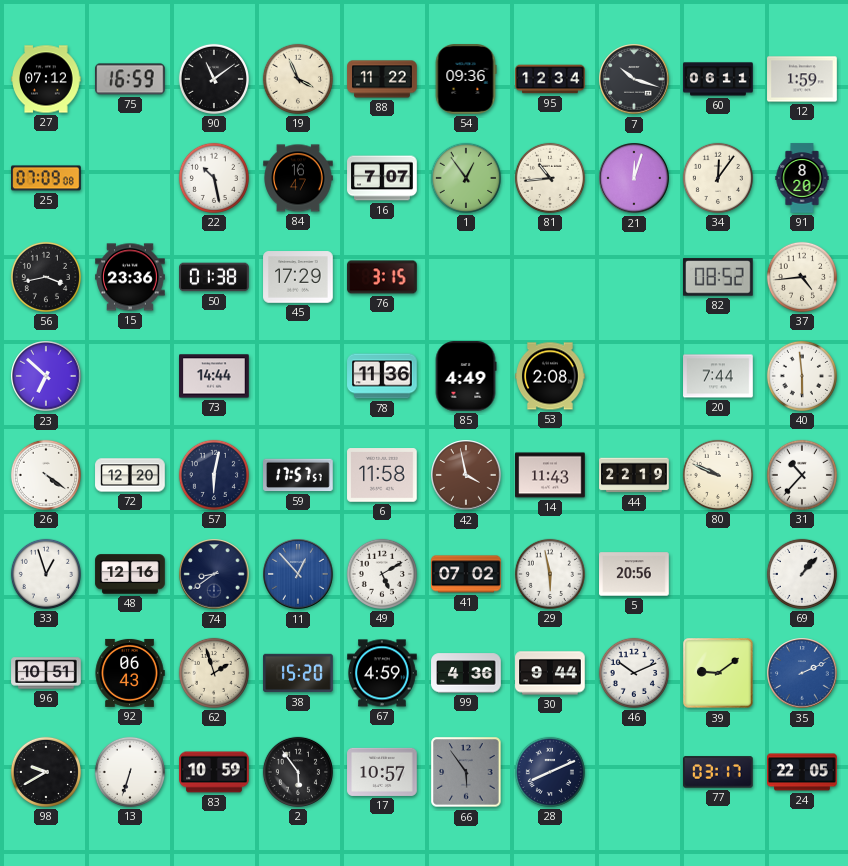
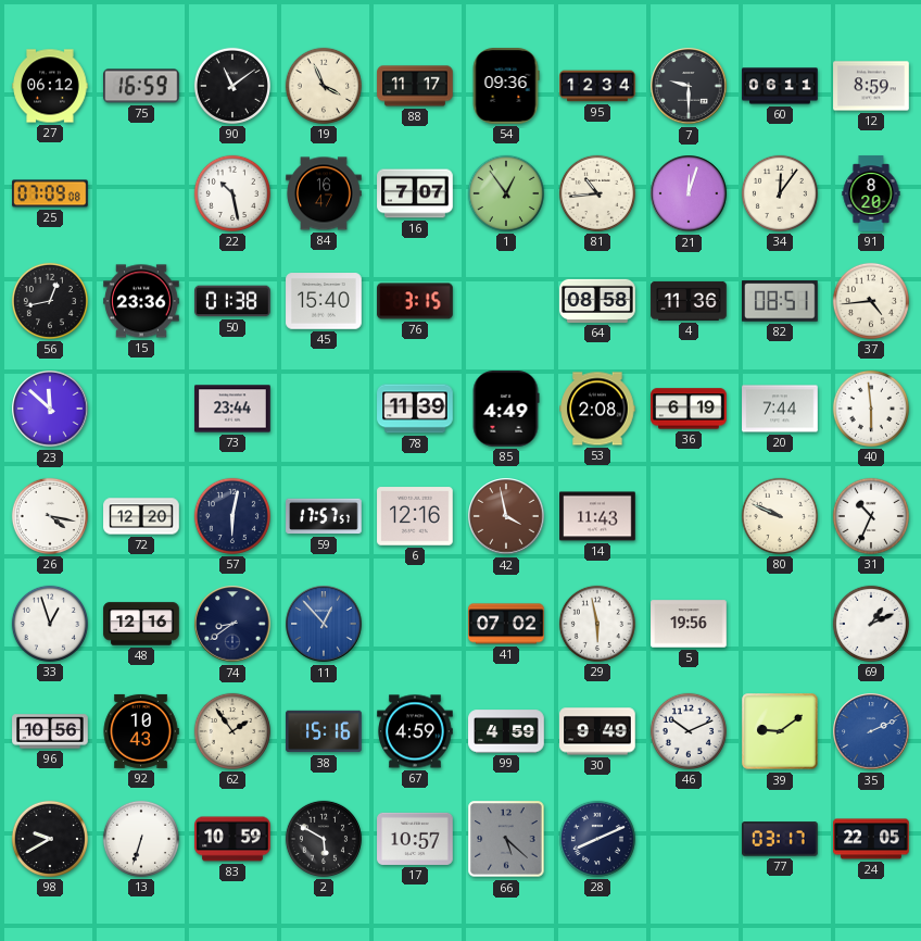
27: 07:12 -> 06:12
88: 11:22 -> 11:17
7: 10:18 -> 9:30
12: 1:59 -> 8:59
56: 3:43 -> 12:43
45: 17:29 -> 15:40
64: none -> 08:58
4: none -> 11:36
82: 08:52 -> 08:51
23: 6:52 -> 11:52
73: 14:44 -> 23:44
78: 11:36 -> 11:39
36: none -> 6:19
26: 4:21 -> 4:17
6: 11:58 -> 12:16
44: 22:19 -> none
31: 10:37 -> 10:34
49: 5:10 -> none
5: 20:56 -> 19:56
69: 1:07 -> 1:11
96: 10:51 -> 10:56
92: 06:43 -> 10:43
62: 1:57 -> 1:54
38: 15:20 -> 15:16
99: 4:36 -> 4:59
30: 9:44 -> 9:49
2: 5:54 -> 5:50
66: 5:54 -> 5:22
